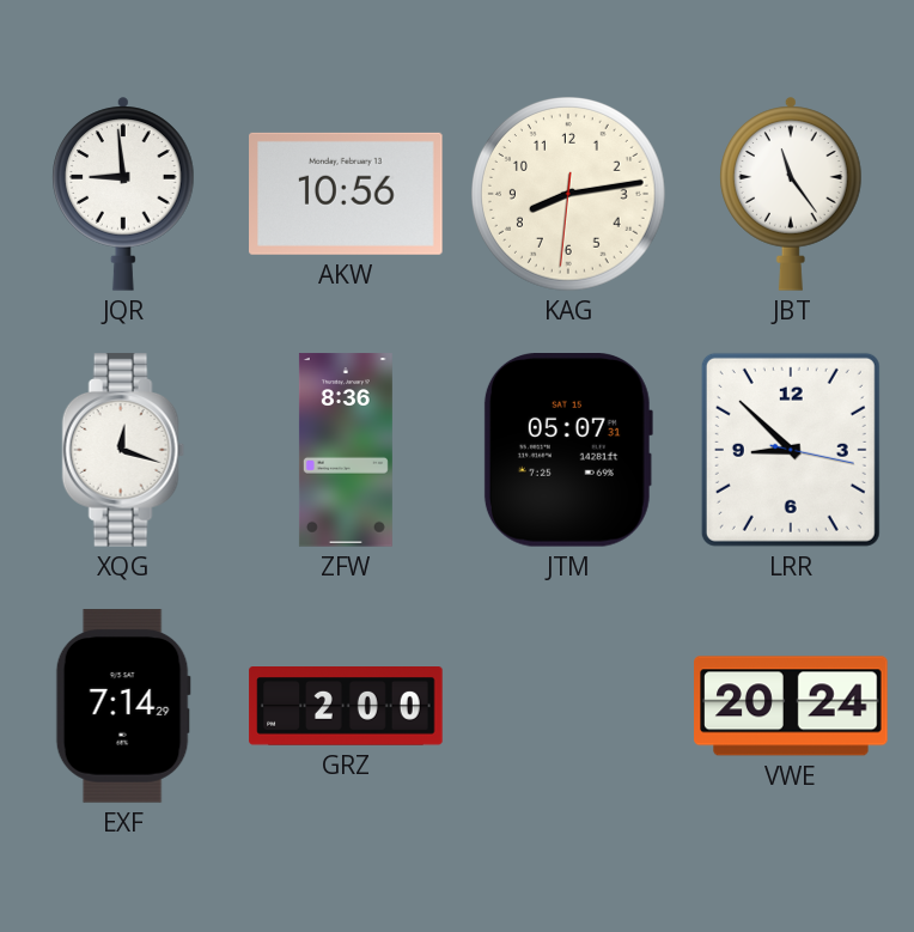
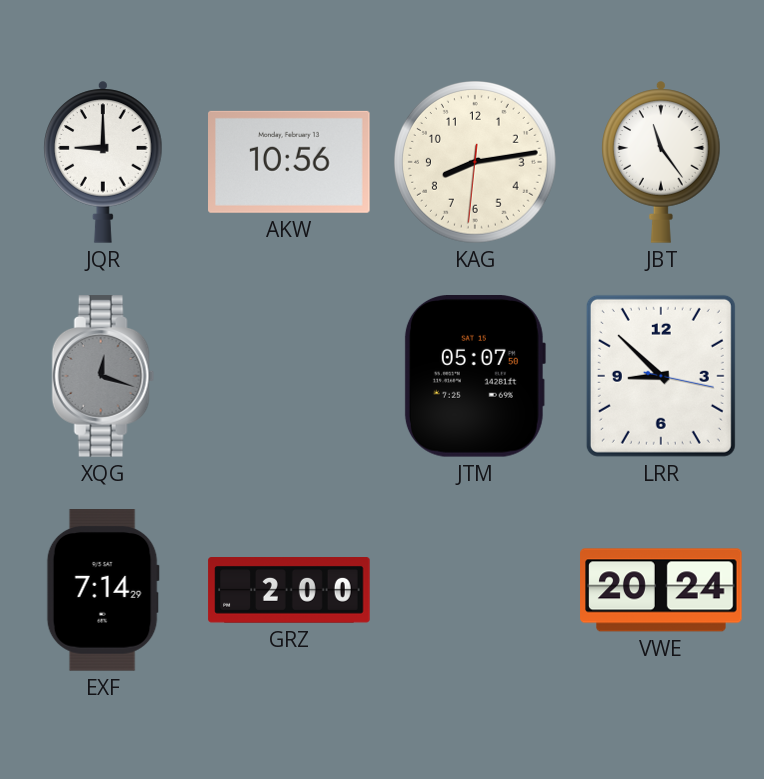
JQR: 8:59 -> 9:00
XQG dial: white -> grey
ZFW: 8:36 -> none
JTM: 05:07:31 -> 05:07:50
